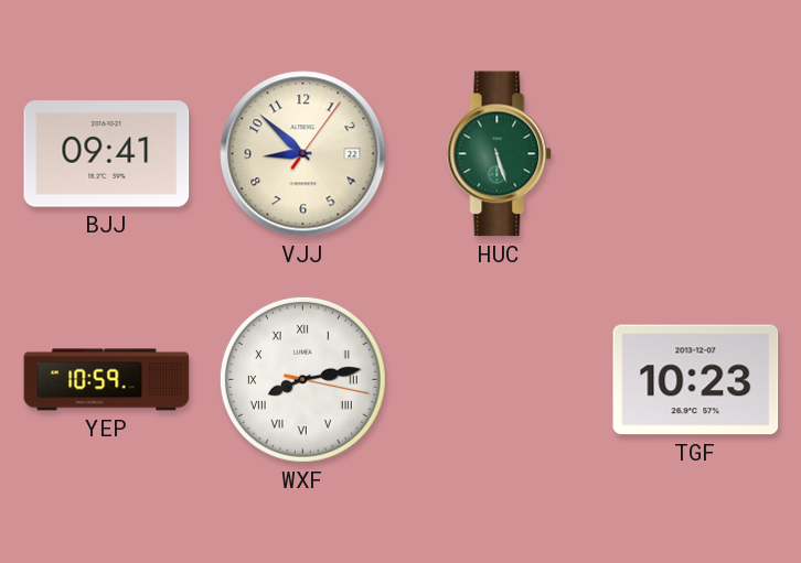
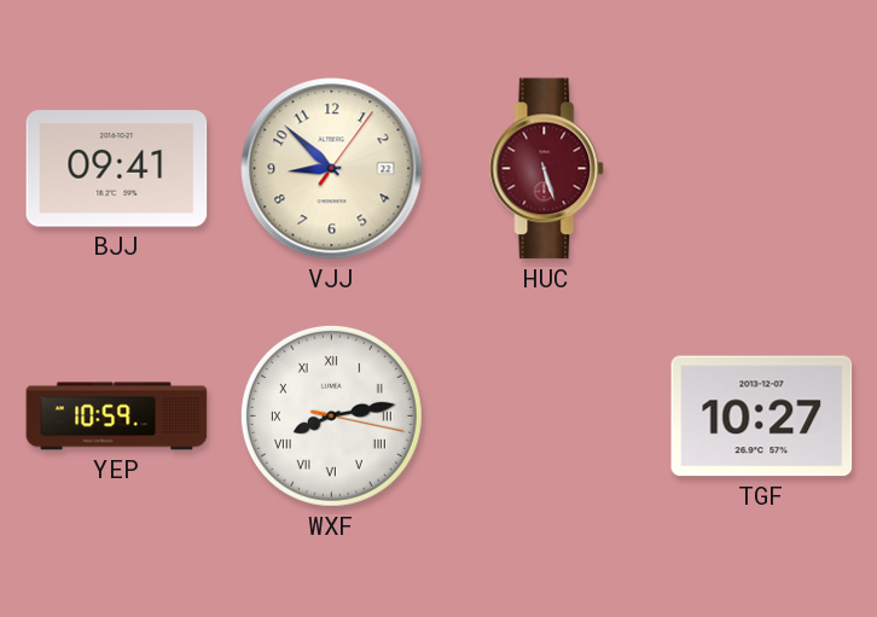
HUC dial: green -> burgundy
TGF: 10:23 -> 10:27
